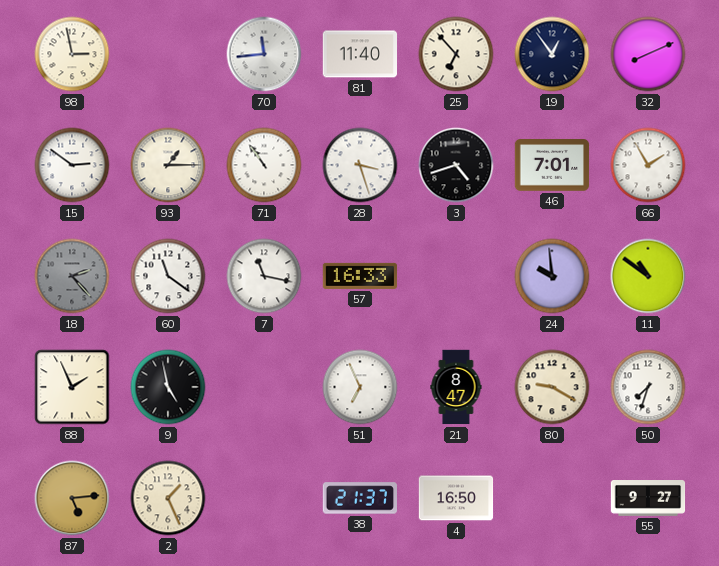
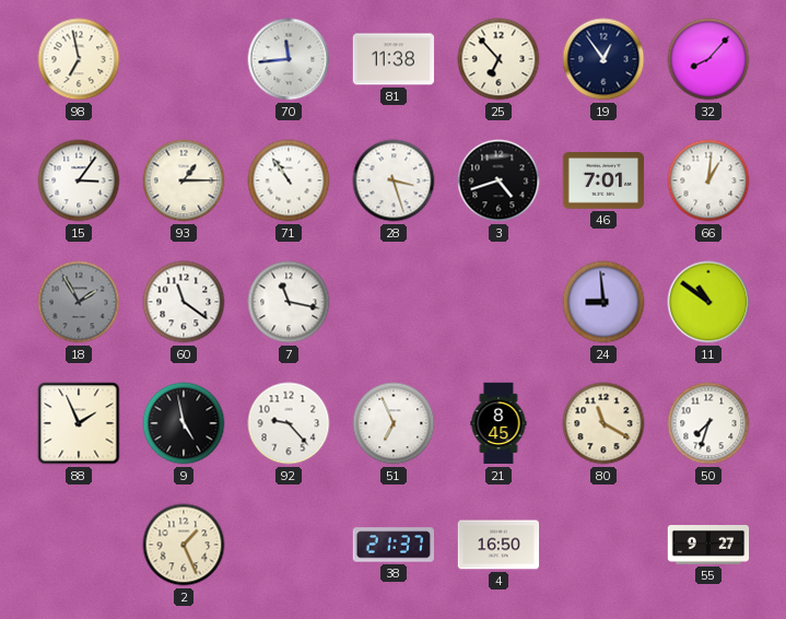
98: 2:58 -> 6:58
81: 11:40 -> 11:38
32: 8:11 -> 8:07
15: 2:51 -> 3:06
66: 1:55 -> 1:01
18: 2:23 -> 1:55
57: 16:33 -> none
24: 9:59 -> 8:59
92: none -> 9:23
21: 8:47 -> 8:45
80: 9:20 -> 11:20
87: 5:14 -> none
